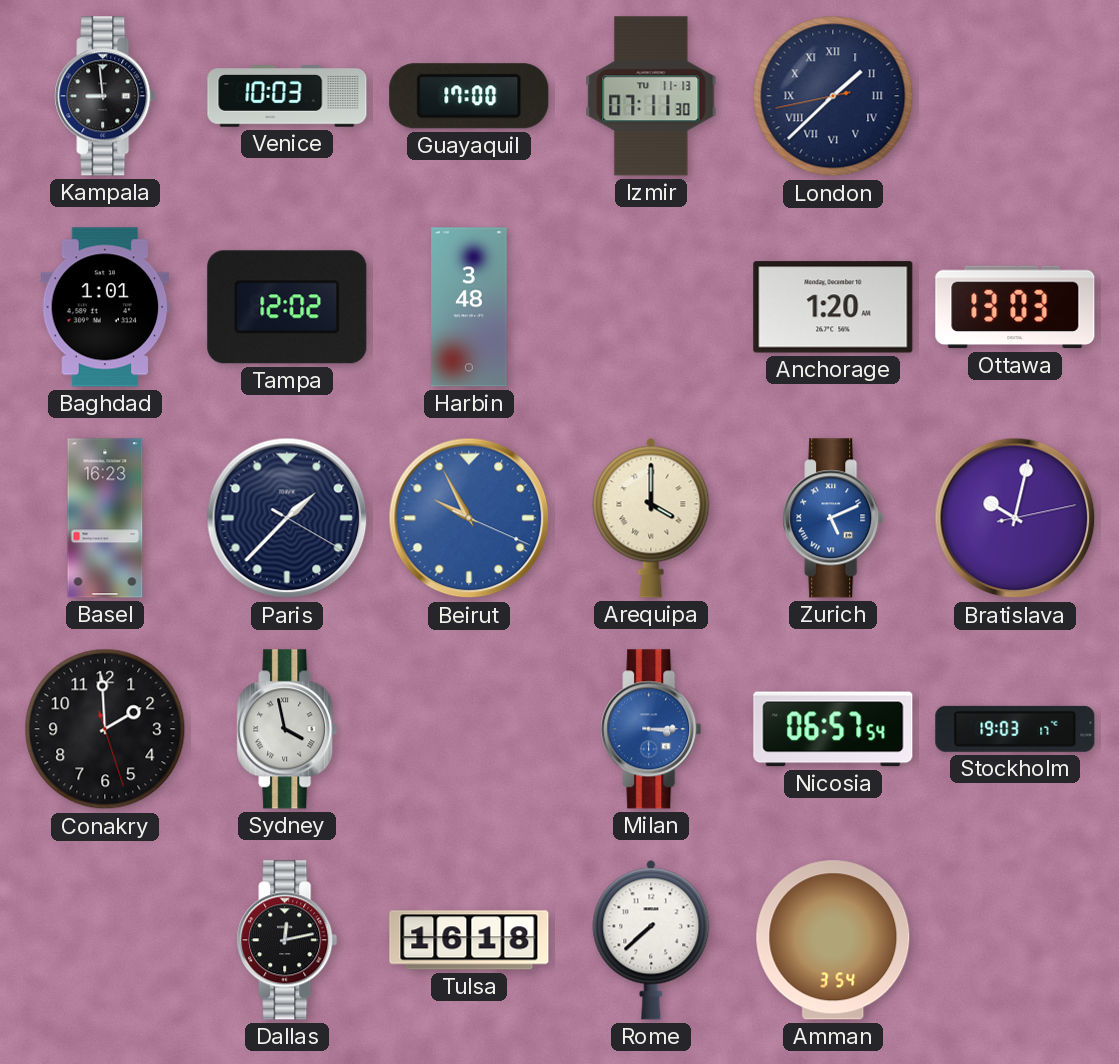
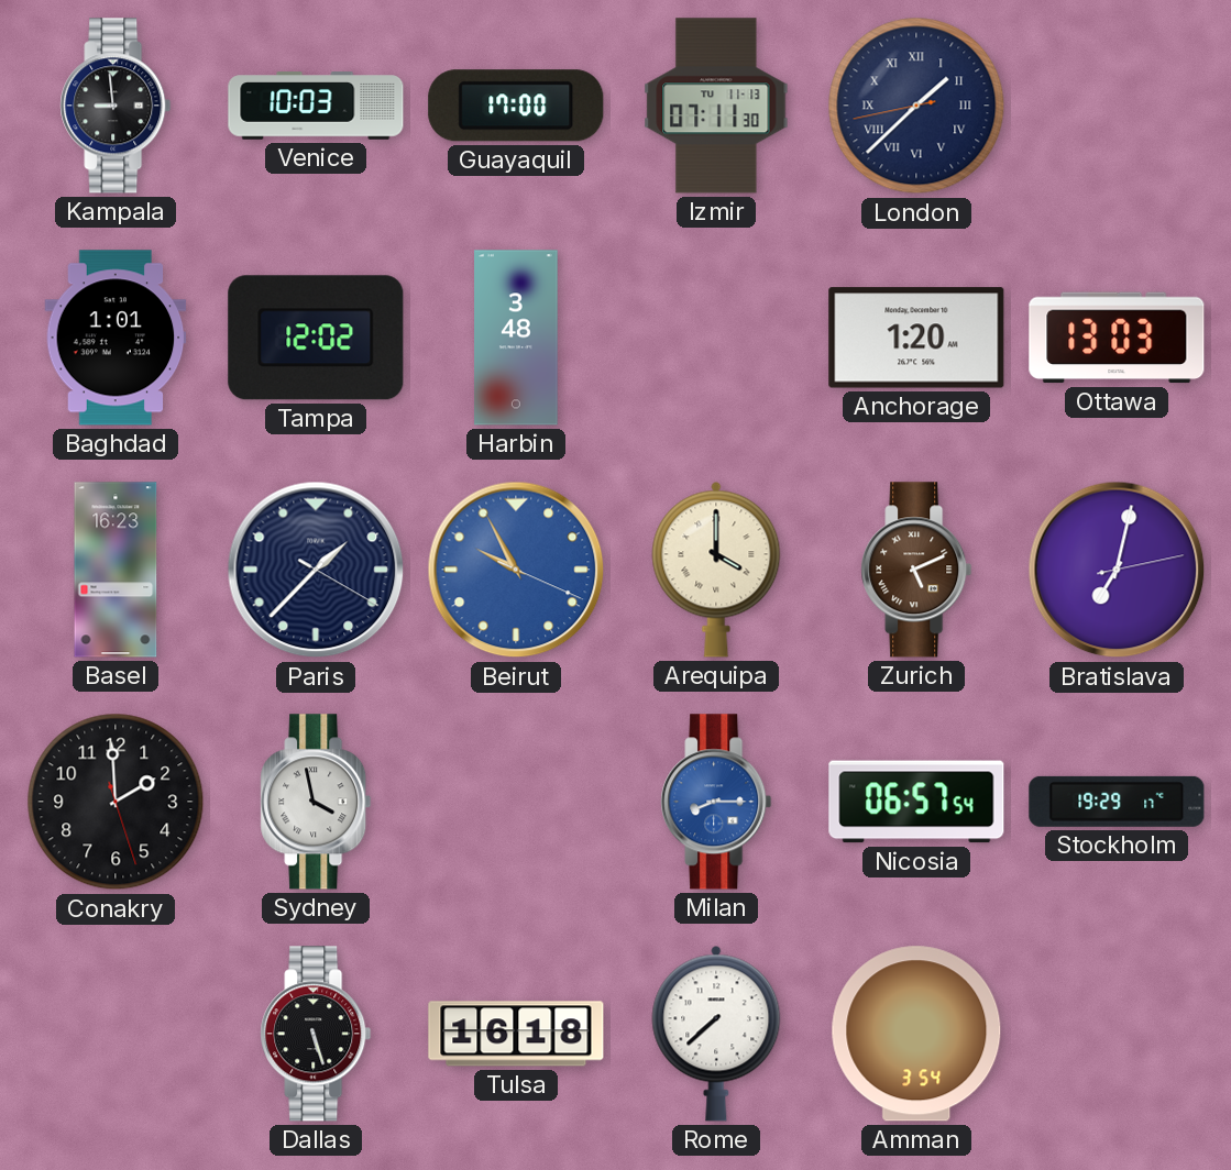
Zurich dial: blue -> brown
Bratislava: 10:02 -> 7:02
Milan: 3:15 -> 8:15
Stockholm: 19:03 -> 19:29
Dallas: 12:13 -> 5:27
